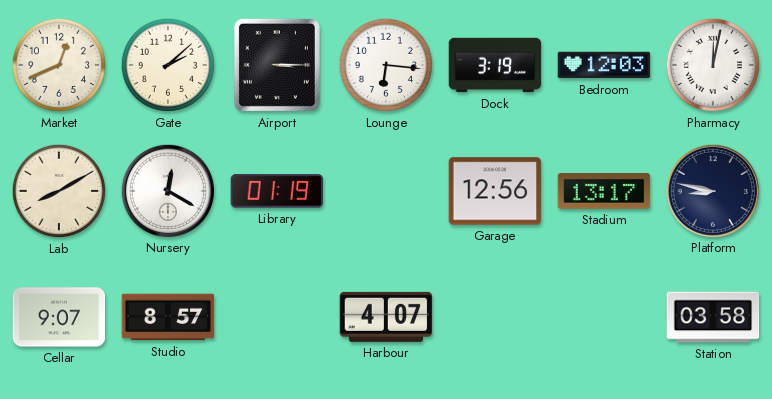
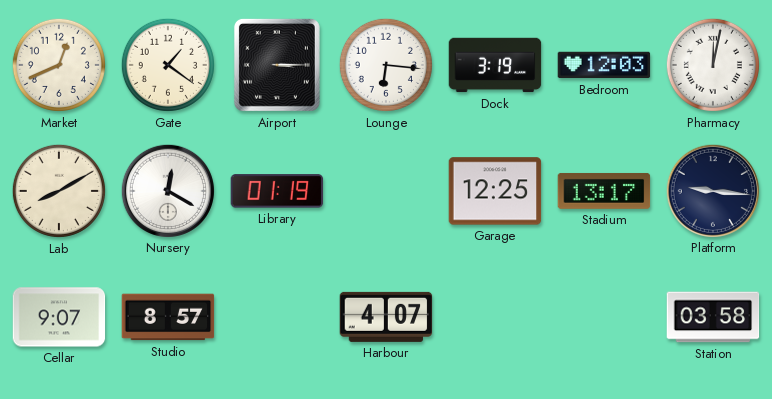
Gate: 2:08 -> 1:21
Garage: 12:56 -> 12:25
Platform: 8:47 -> 9:16
